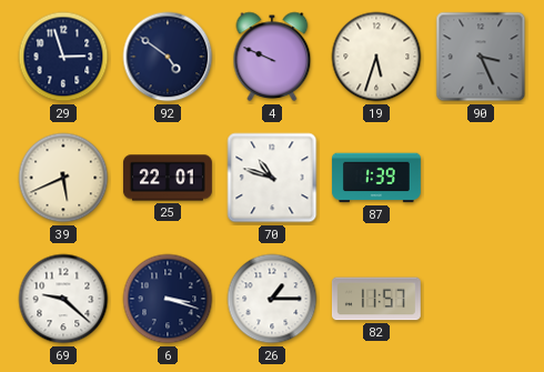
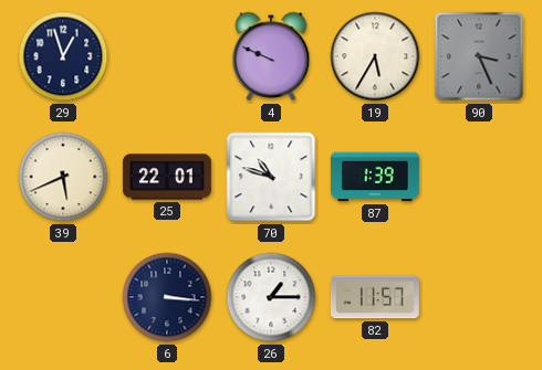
29: 2:57 -> 12:57
92: 4:51 -> none
19: 5:33 -> 5:35
69: 9:22 -> none
6: 3:18 -> 3:16
